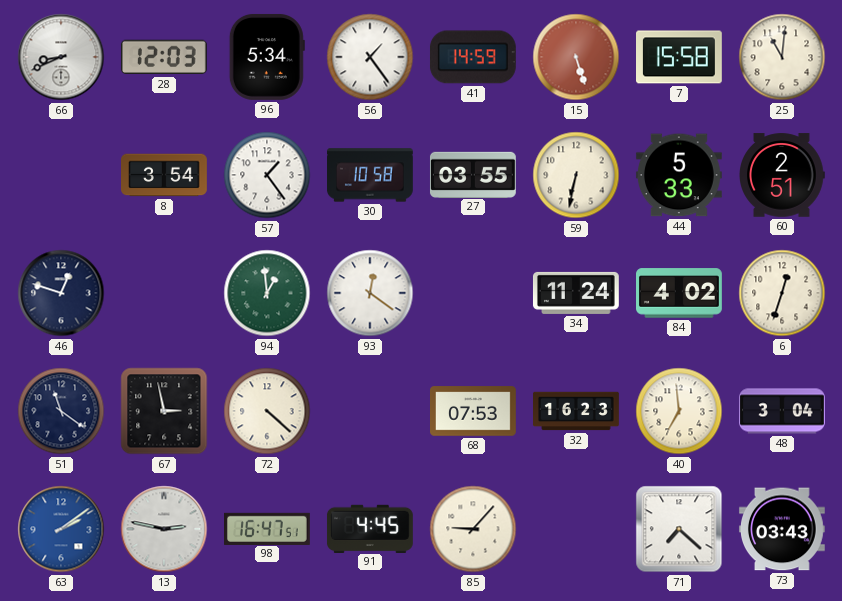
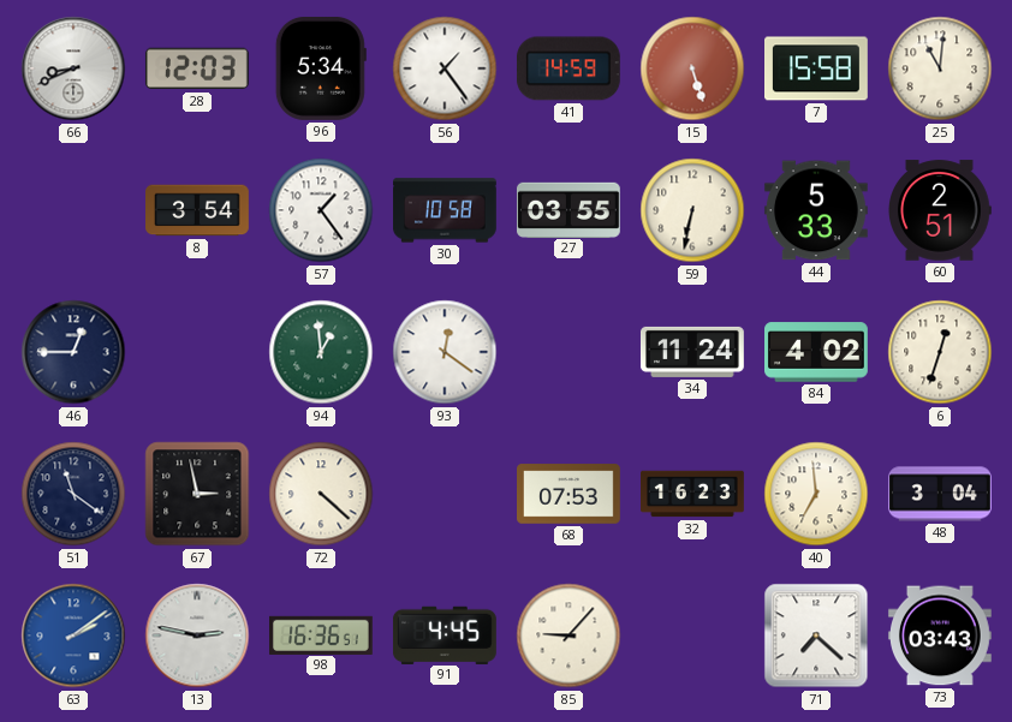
46: 12:48 -> 12:45
98: 16:47 -> 16:36
